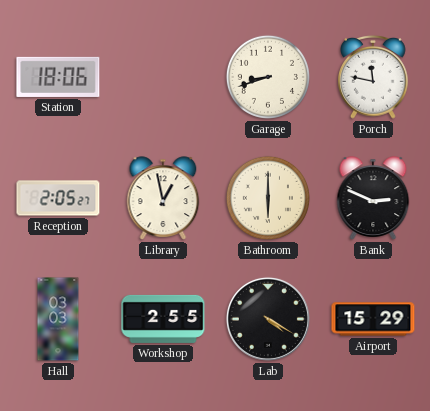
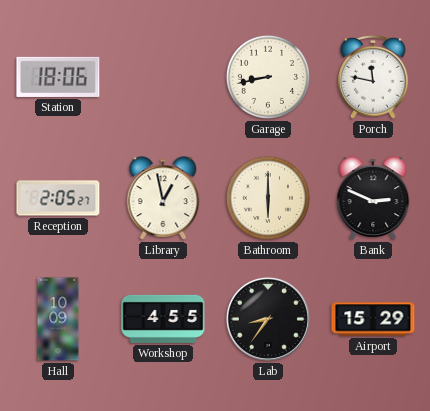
Garage: 8:42 -> 8:43
Hall: 03:03 -> 10:09
Workshop: 2:55 -> 4:55
Lab: 4:20 -> 8:36
